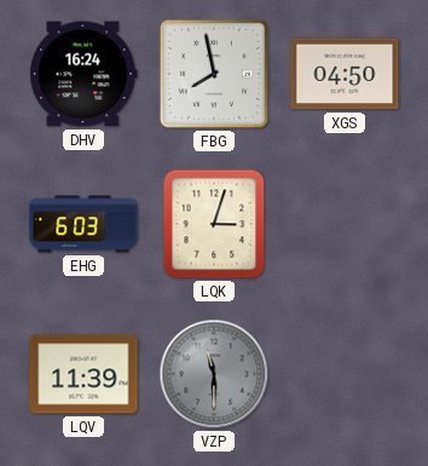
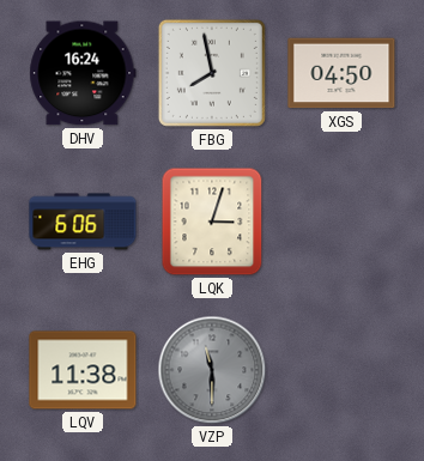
EHG: 6:03 -> 6:06
LQV: 11:39 -> 11:38
